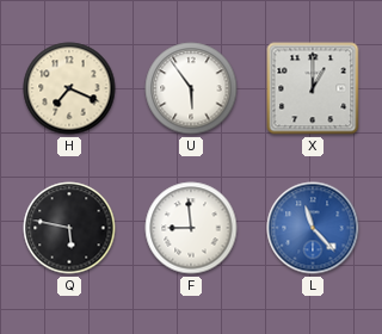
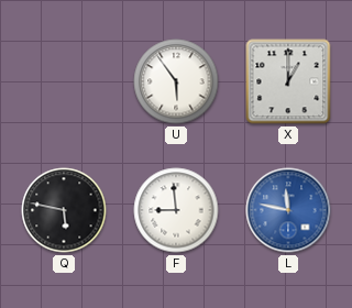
H: 7:19 -> none
L: 11:23 -> 11:47
